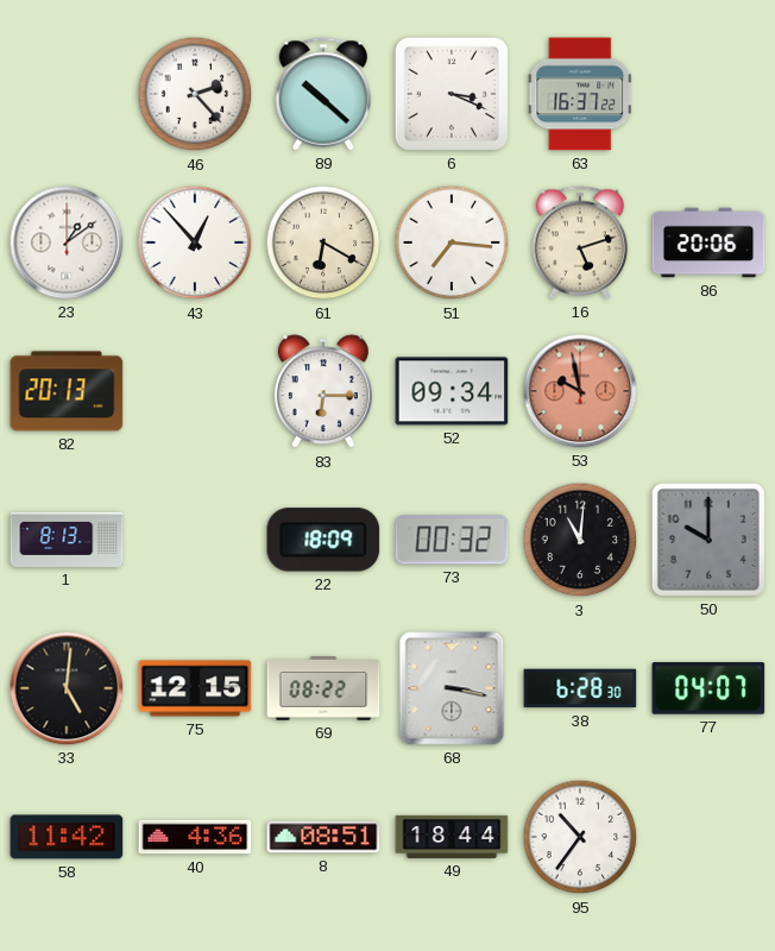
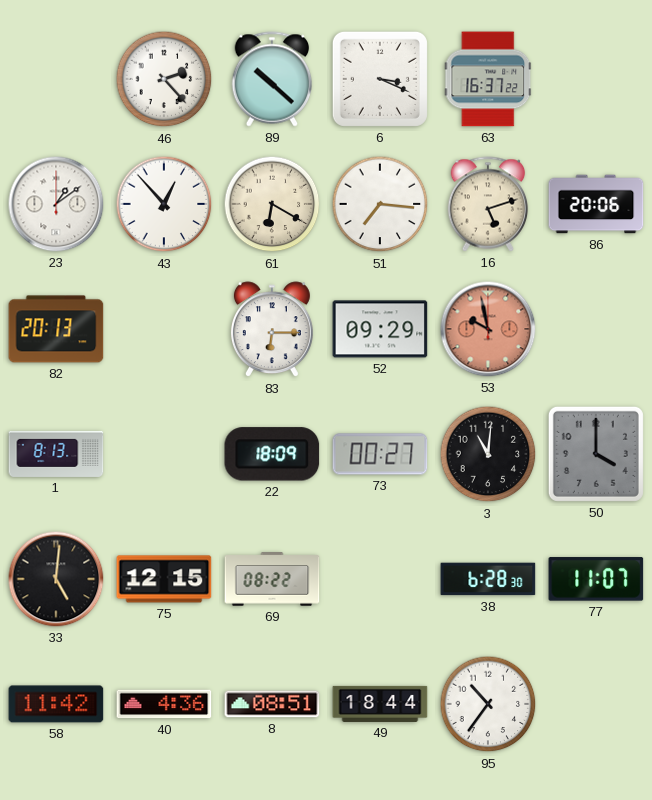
52: 09:34 -> 09:29
73: 00:32 -> 00:27
50: 10:00 -> 4:00
68: 3:17 -> none
77: 04:07 -> 11:07
